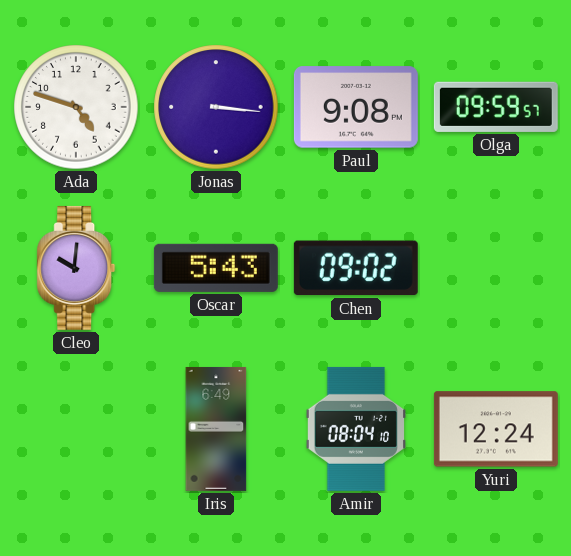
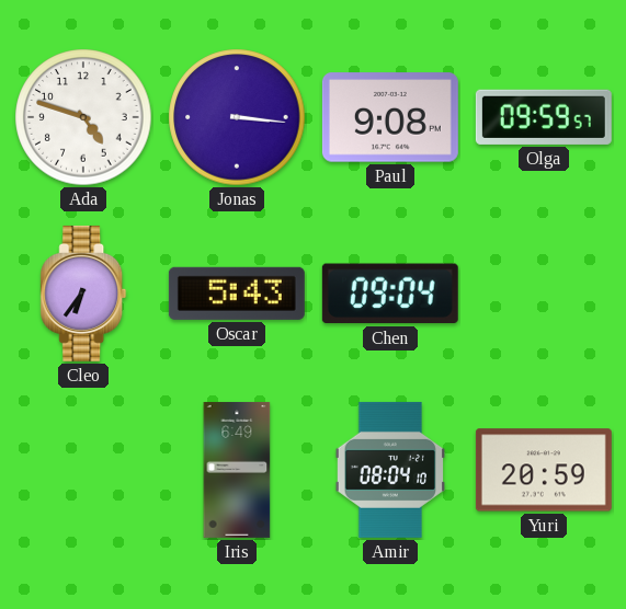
Cleo: 10:01 -> 6:36
Chen: 09:02 -> 09:04
Yuri: 12:24 -> 20:59
